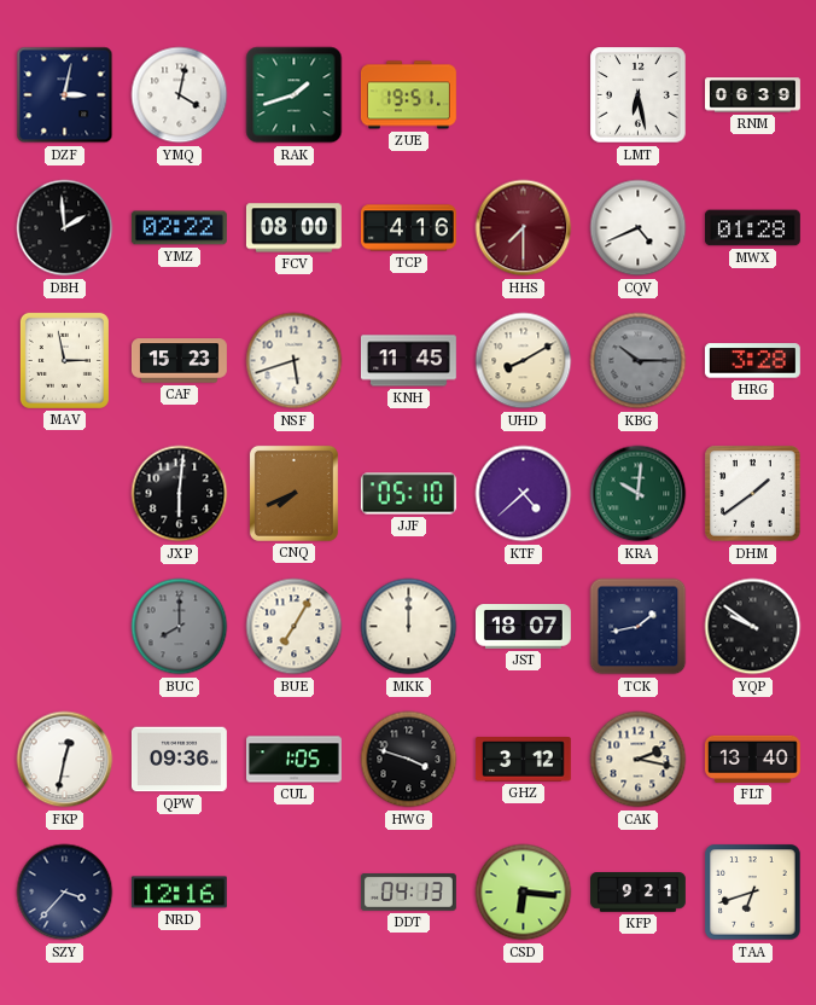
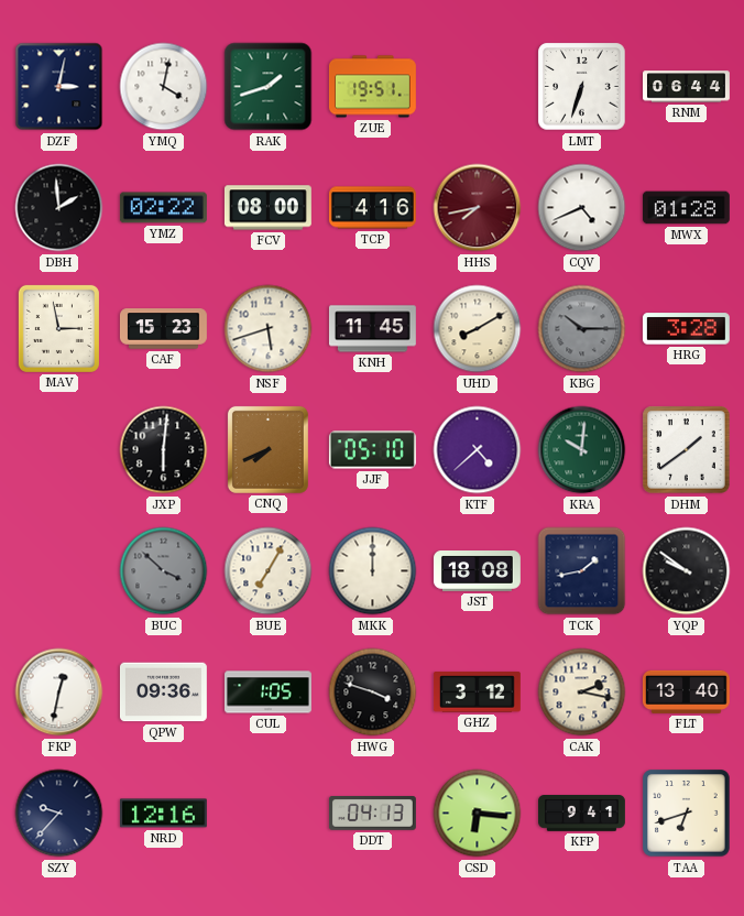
LMT: 6:28 -> 6:33
RNM: 06:39 -> 06:44
HHS: 7:30 -> 7:43
BUC: 8:00 -> 3:52
JST: 18:07 -> 18:08
SZY: 3:37 -> 9:37
KFP: 9:21 -> 9:41
